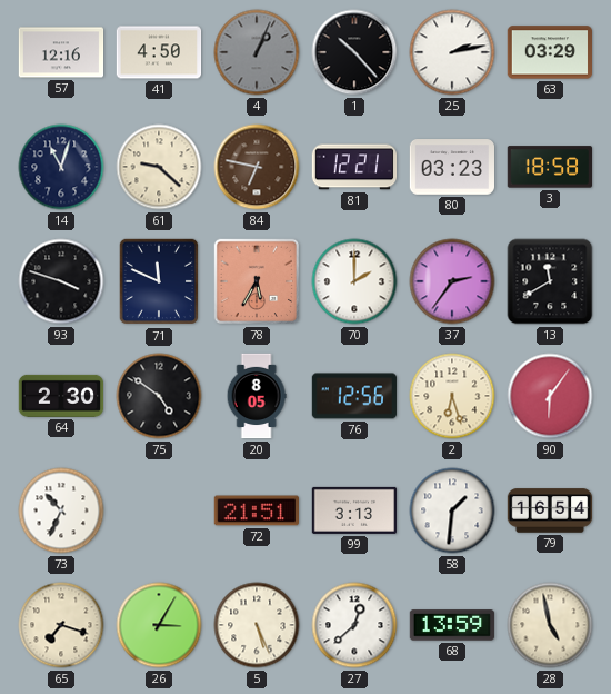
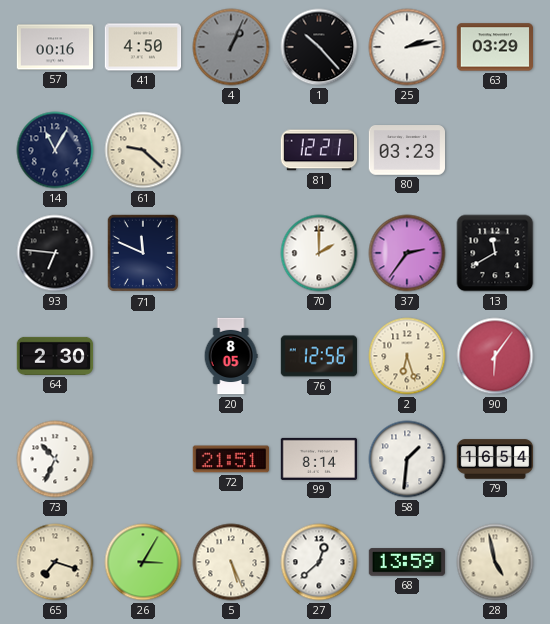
57: 12:16 -> 00:16
14: 11:03 -> 11:05
84: 6:47 -> none
3: 18:58 -> none
93: 3:48 -> 6:46
78: 5:35 -> none
75: 4:51 -> none
99: 3:13 -> 8:14
